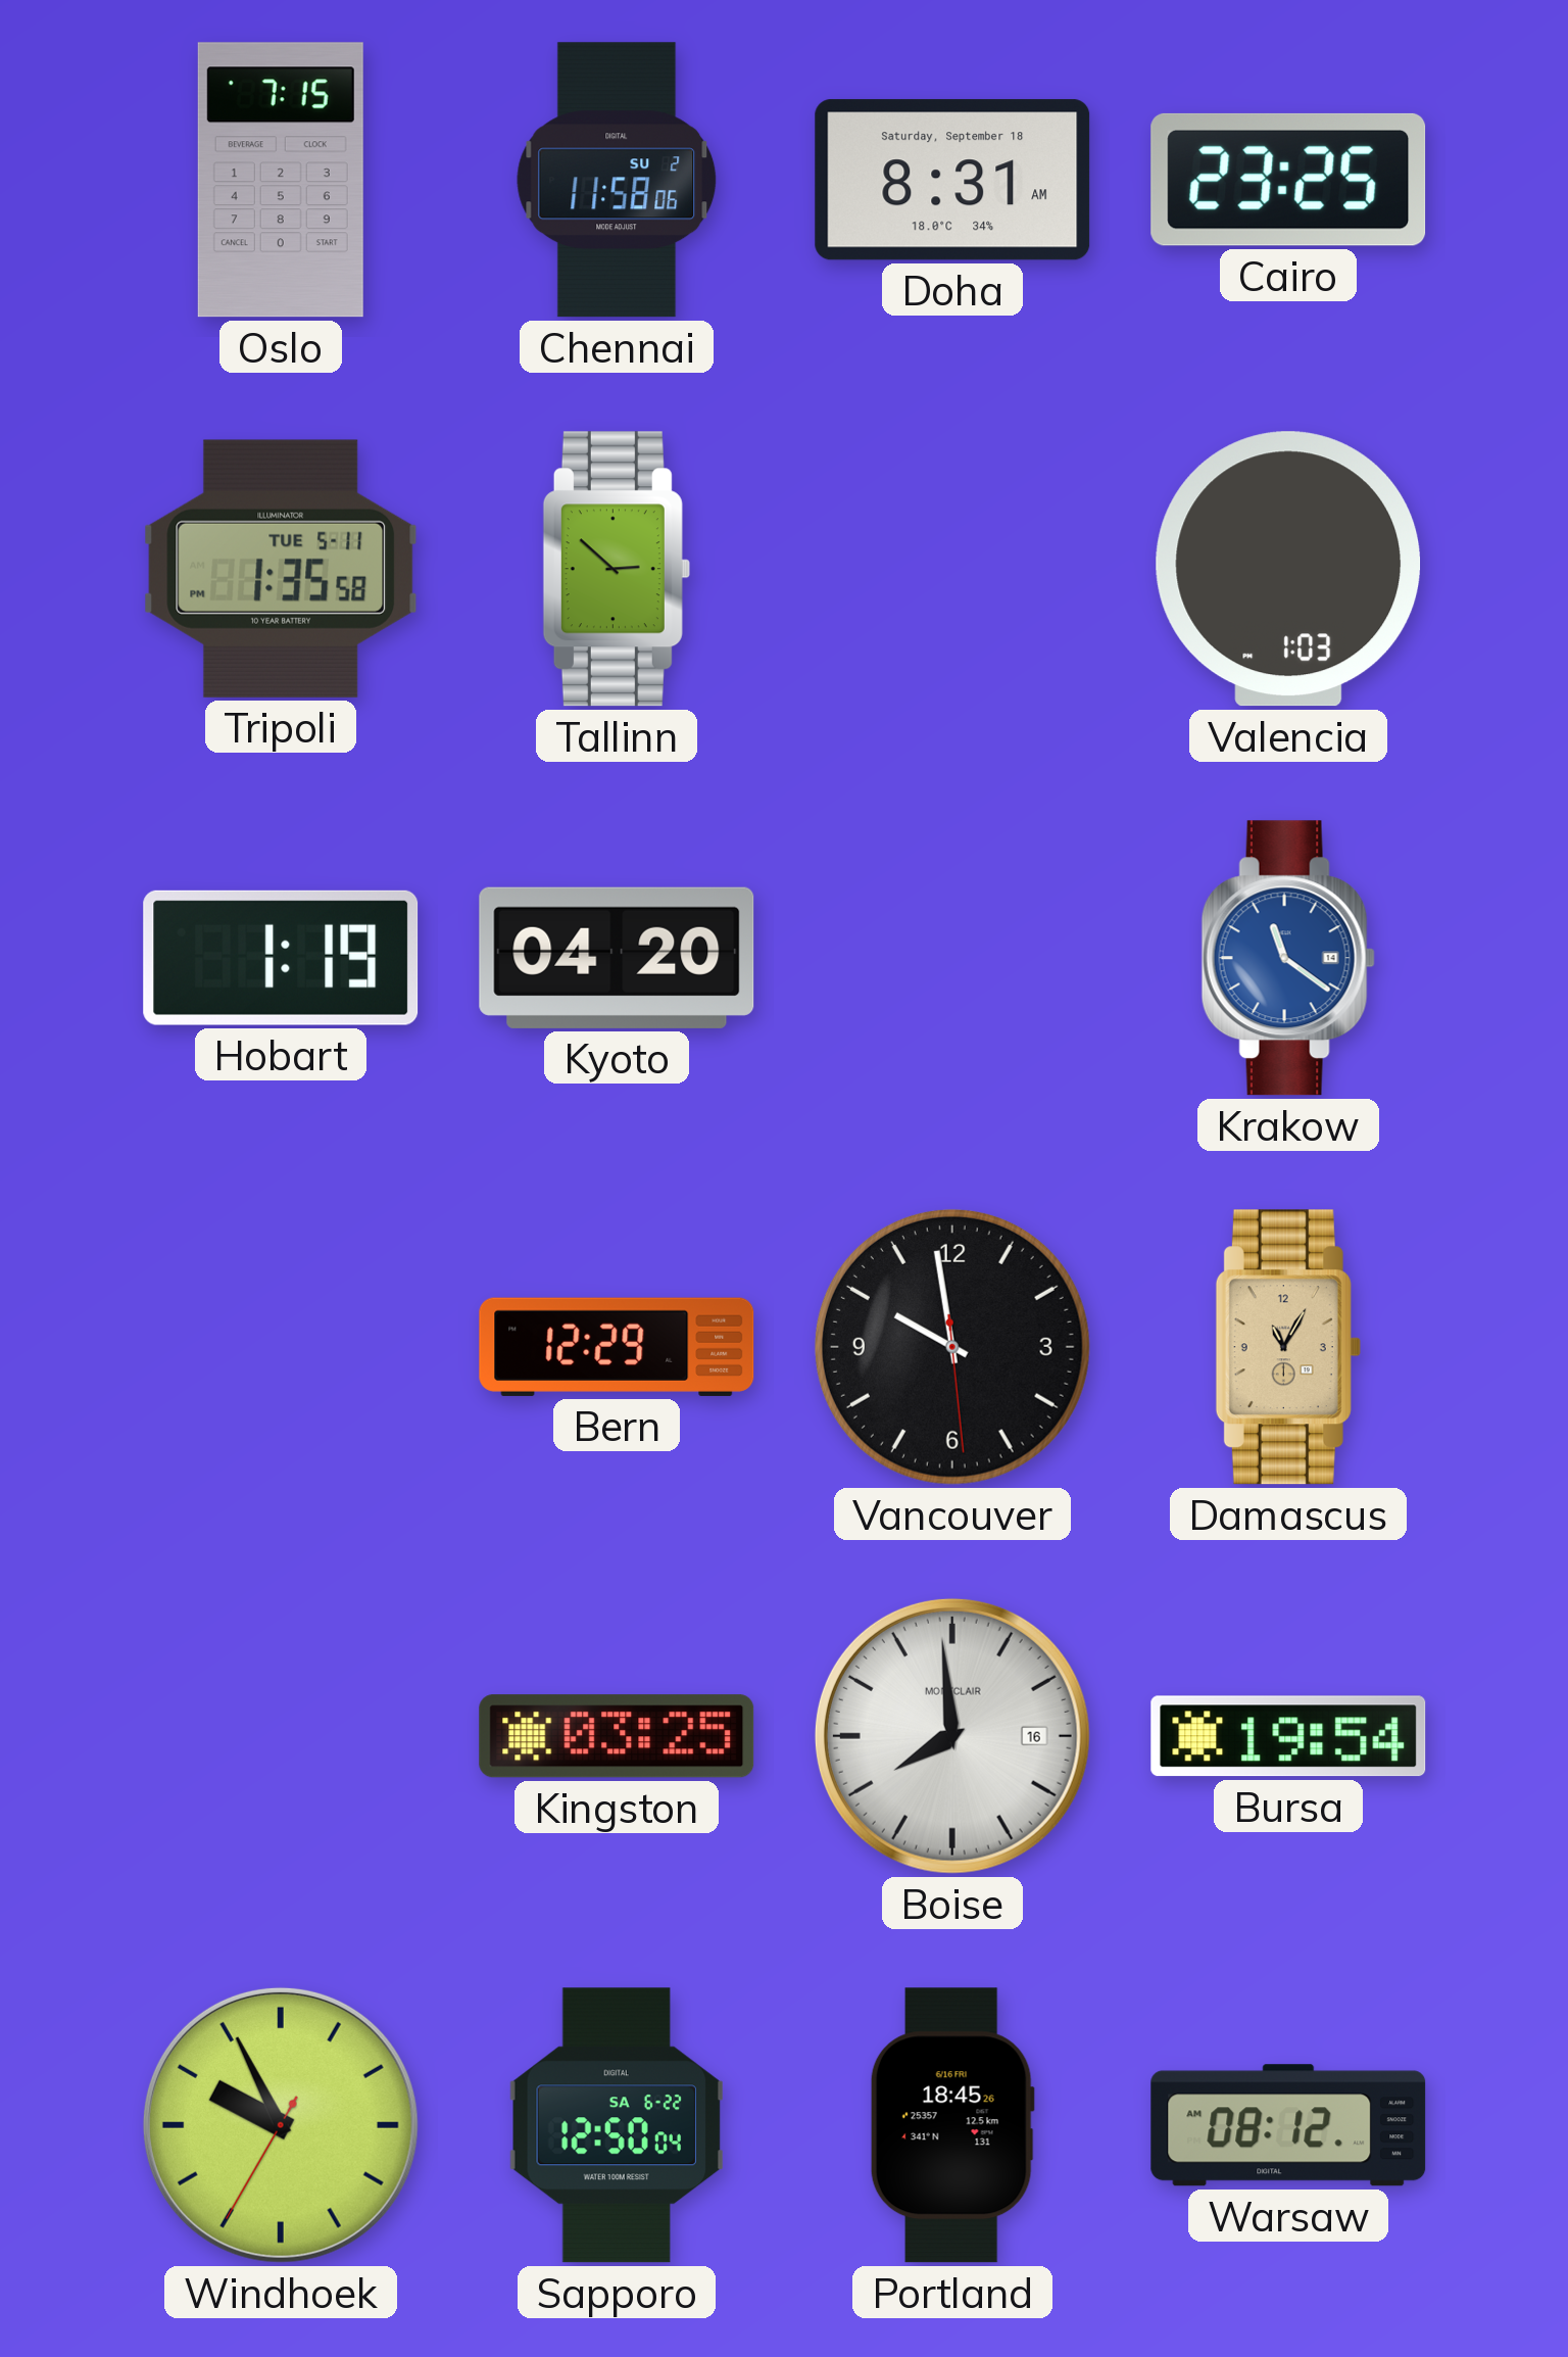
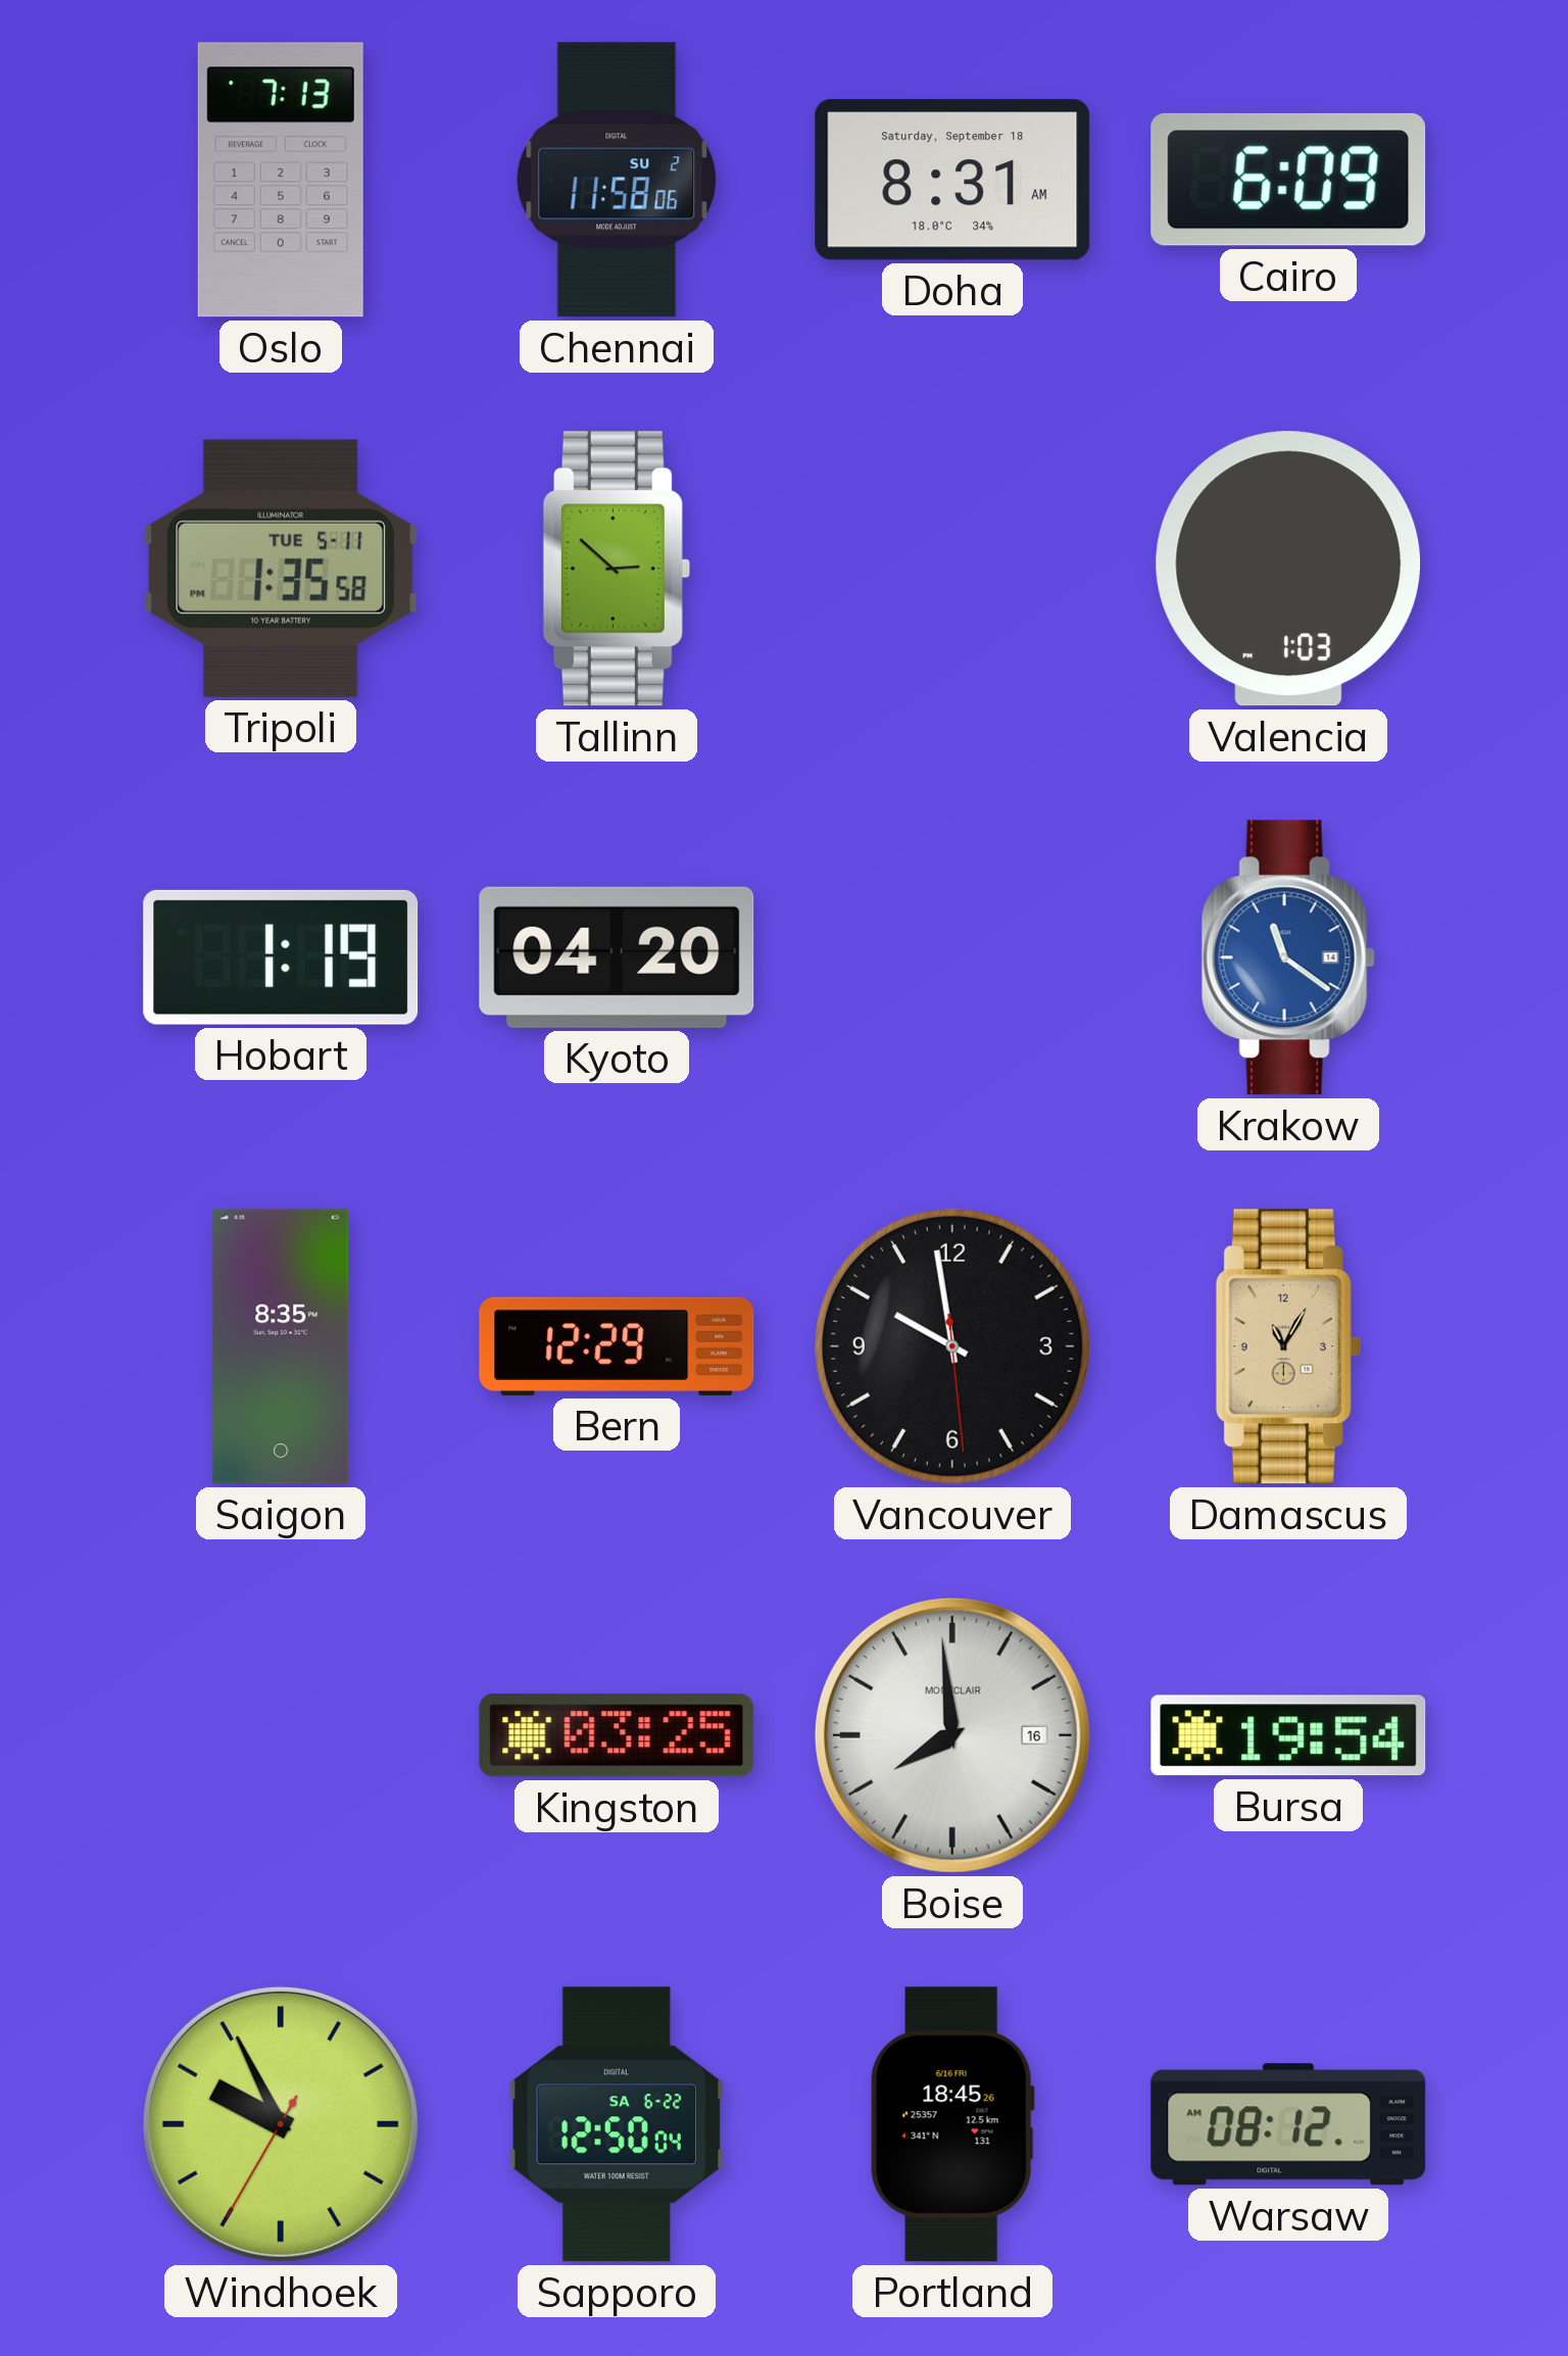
Oslo: 7:15 -> 7:13
Cairo: 23:25 -> 6:09
Saigon: none -> 8:35
